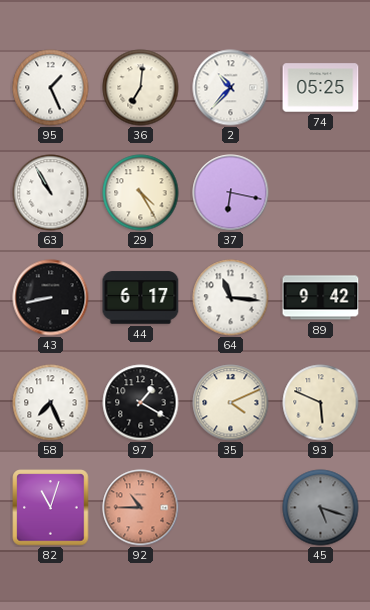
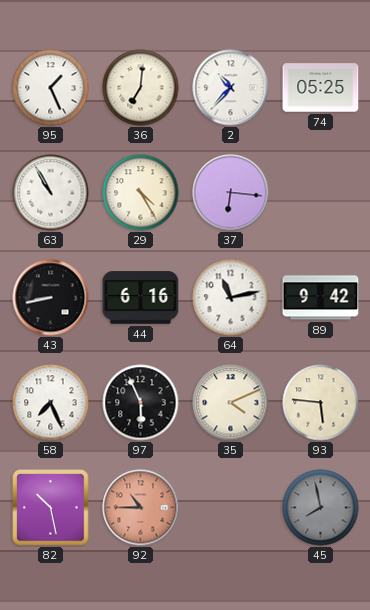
37: 6:17 -> 6:16
44: 6:17 -> 6:16
64: 11:16 -> 11:13
97: 1:20 -> 5:56
93: 5:49 -> 5:46
82: 11:03 -> 10:28
45: 5:18 -> 7:58
